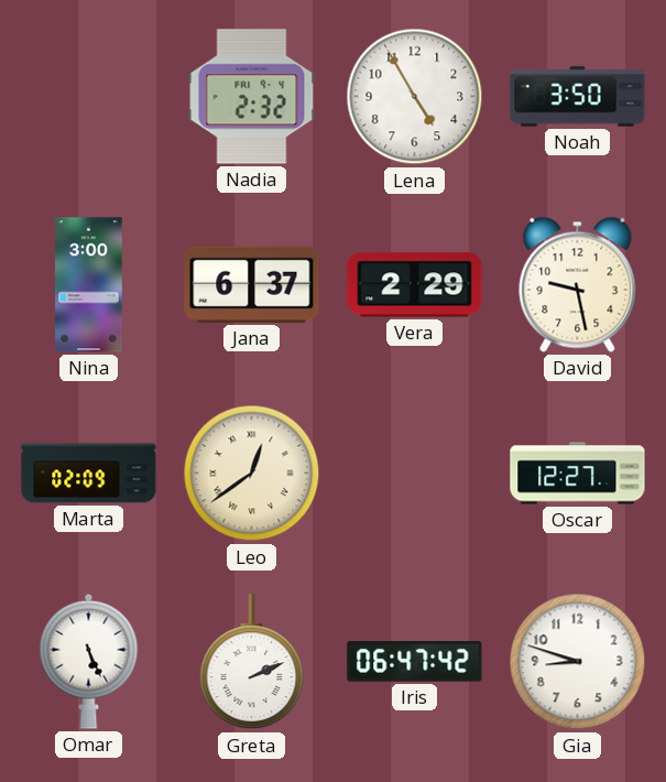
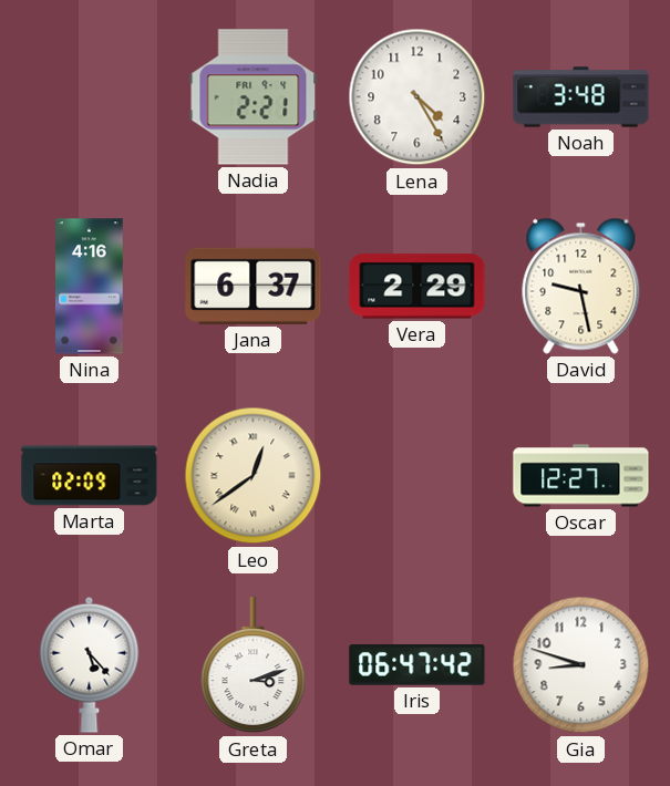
Nadia: 2:32 -> 2:21
Lena: 4:55 -> 4:25
Noah: 3:50 -> 3:48
Nina: 3:00 -> 4:16
Omar: 5:26 -> 5:23
Greta: 2:11 -> 3:12
